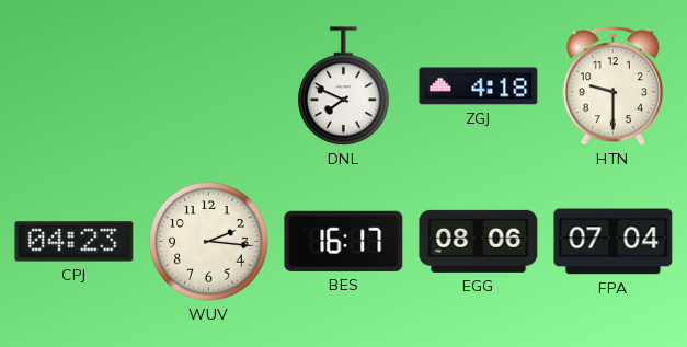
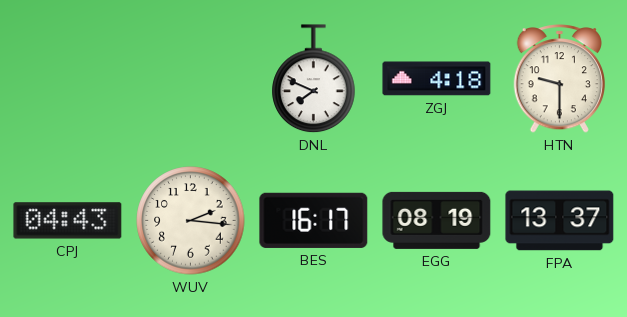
CPJ: 04:23 -> 04:43
EGG: 08:06 -> 08:19
FPA: 07:04 -> 13:37
